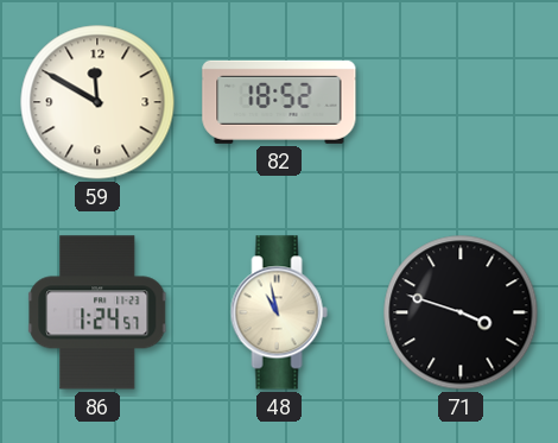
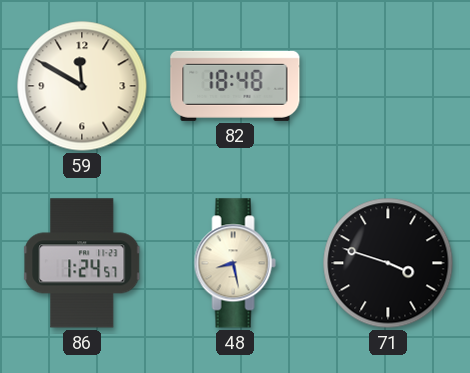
82: 18:52 -> 18:48
48: 10:58 -> 8:28
